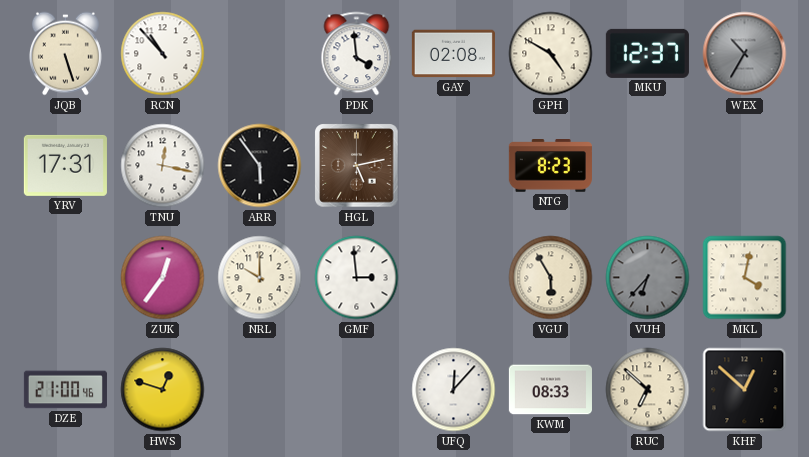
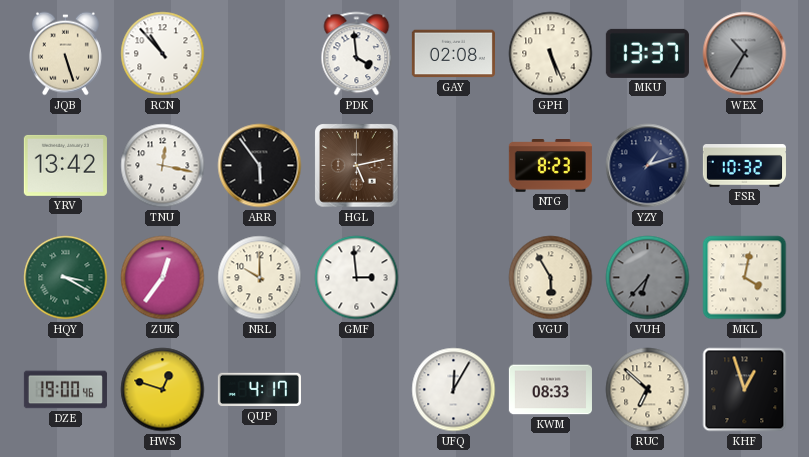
GPH: 4:50 -> 5:26
MKU: 12:37 -> 13:37
YRV: 17:31 -> 13:42
YZY: none -> 1:12
FSR: none -> 10:32
HQY: none -> 3:20
DZE: 21:00 -> 19:00
QUP: none -> 4:17
UFQ: 12:07 -> 12:05
KHF: 12:52 -> 12:57
